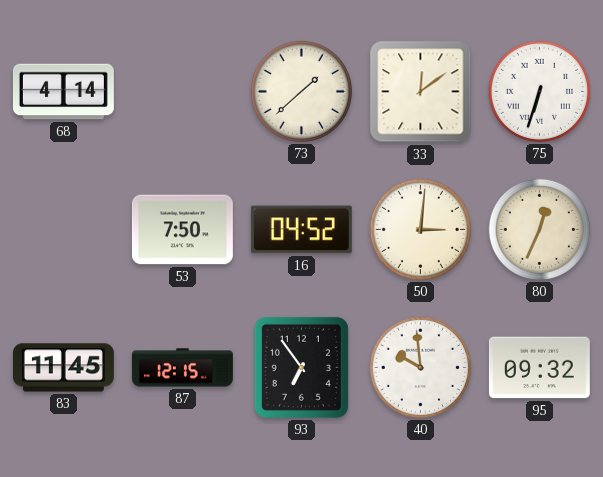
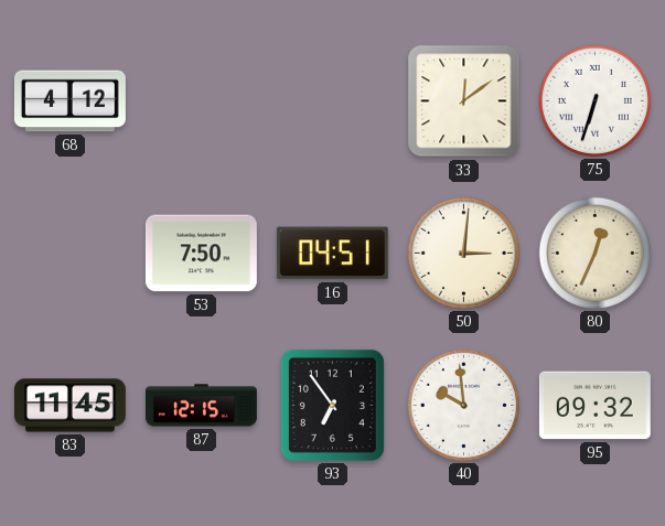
68: 4:14 -> 4:12
73: 1:38 -> none
16: 04:52 -> 04:51
